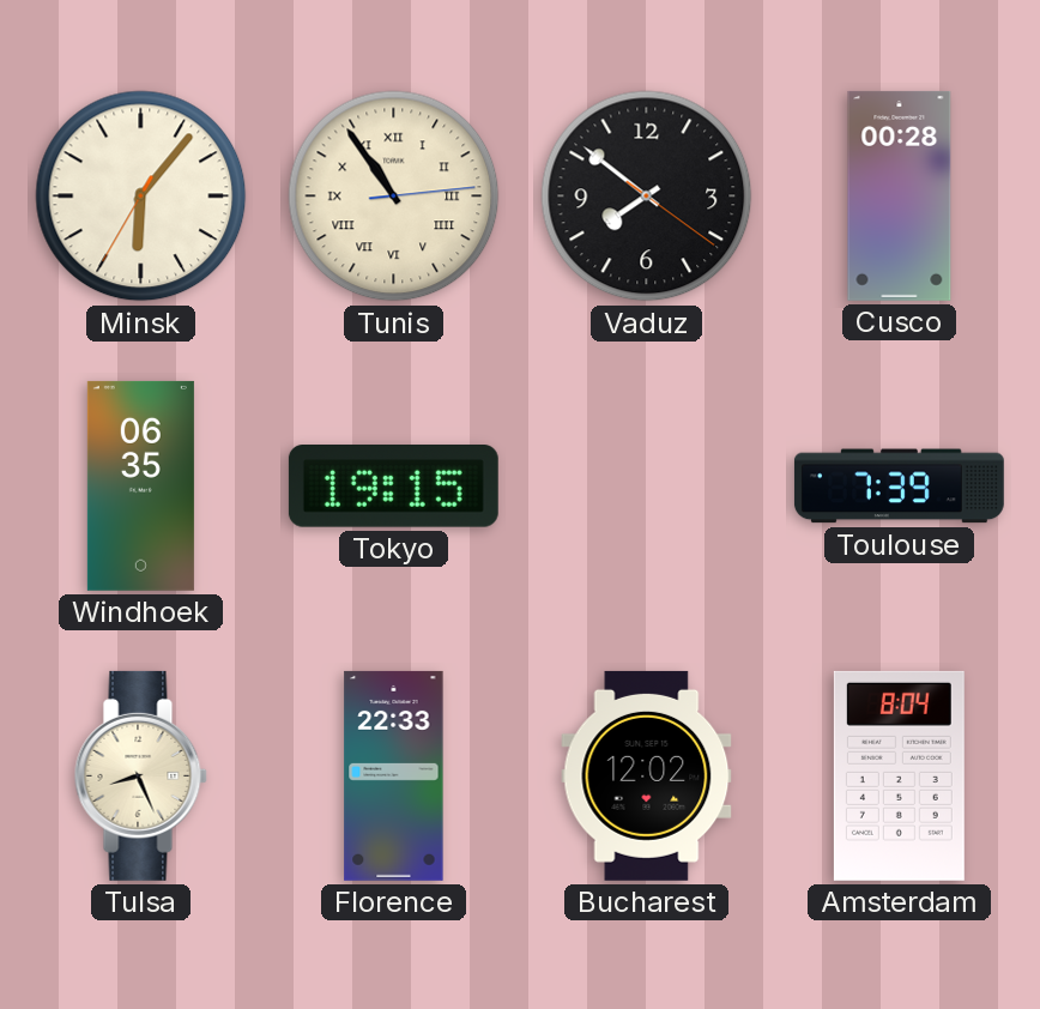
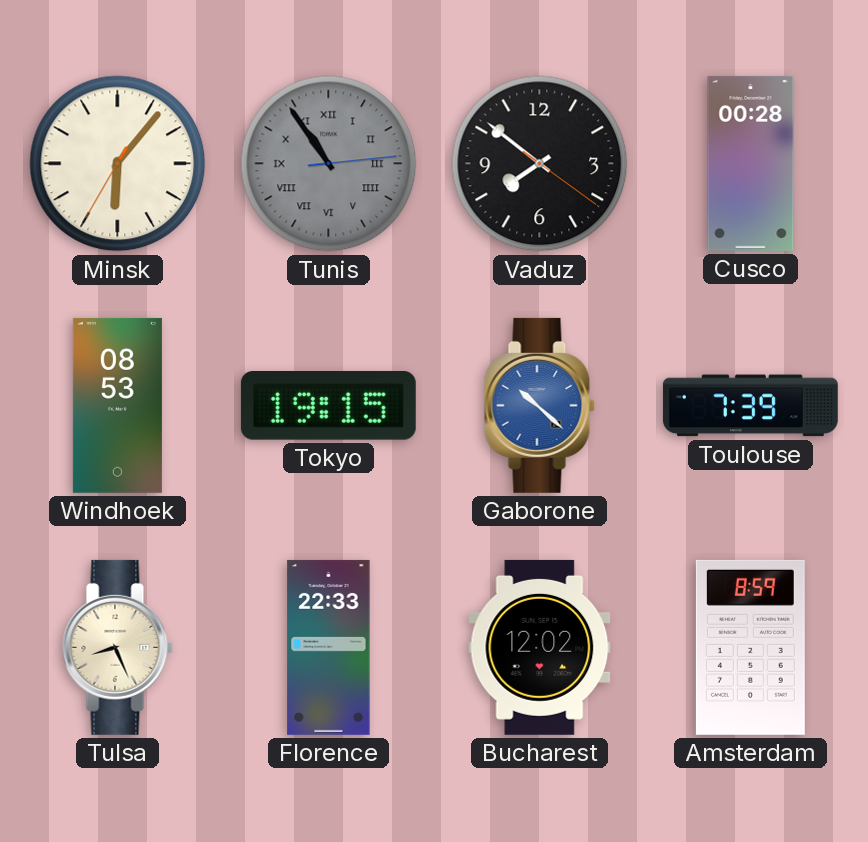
Tunis dial: cream -> grey
Windhoek: 06:35 -> 08:53
Gaborone: none -> 10:22
Amsterdam: 8:04 -> 8:59
